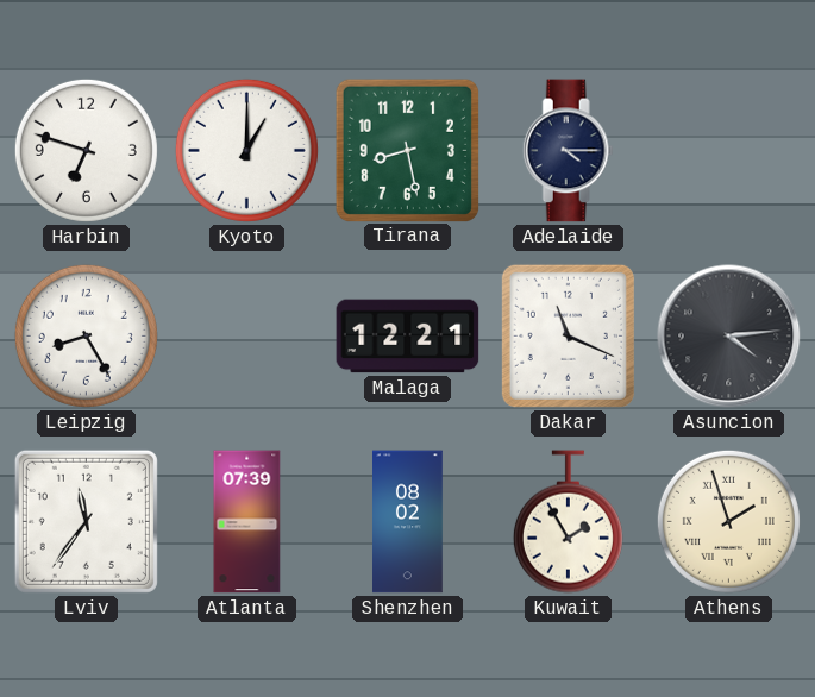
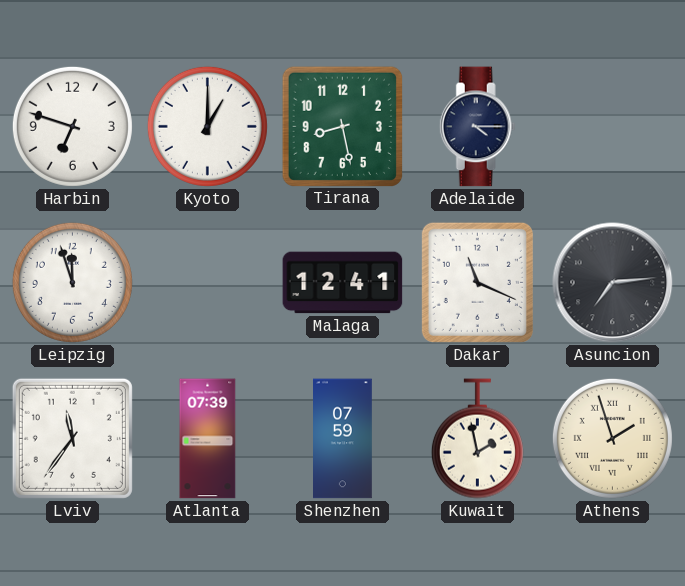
Leipzig: 8:25 -> 11:57
Malaga: 12:21 -> 12:41
Asuncion: 4:14 -> 7:14
Shenzhen: 08:02 -> 07:59
Kuwait: 1:55 -> 1:58
